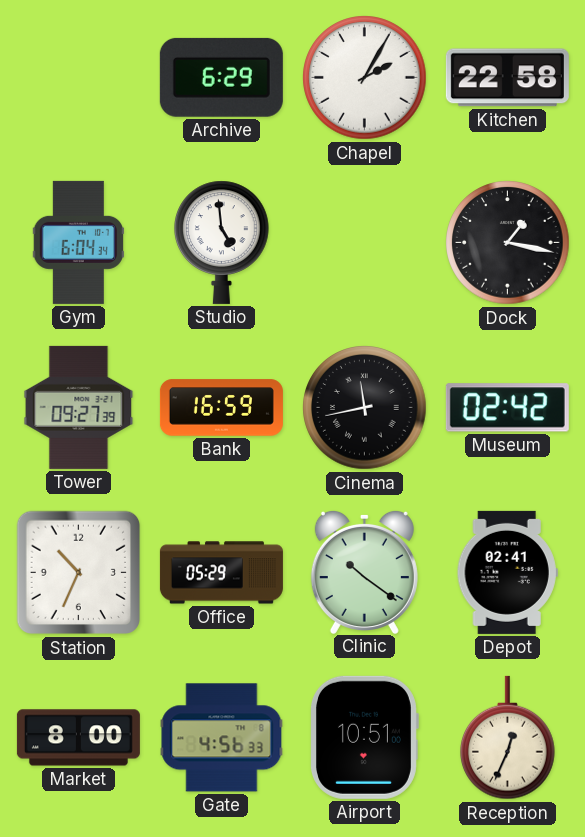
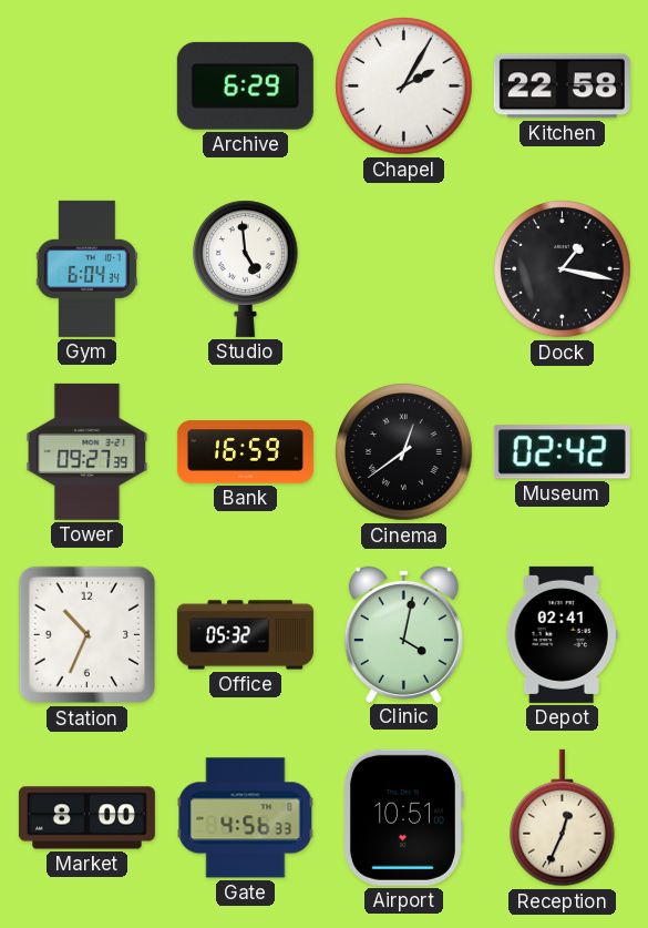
Cinema: 11:43 -> 12:39
Office: 05:29 -> 05:32
Clinic: 10:21 -> 4:02
